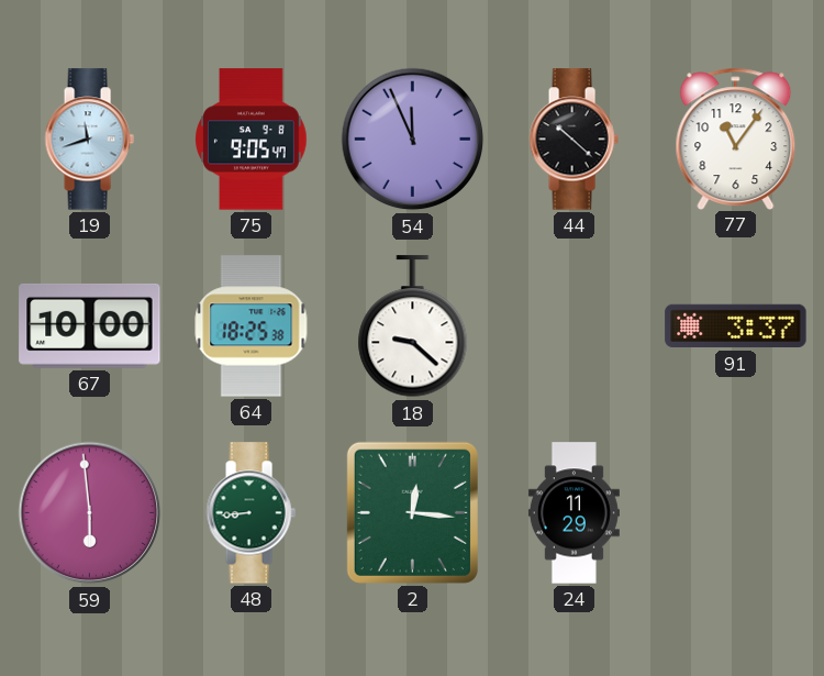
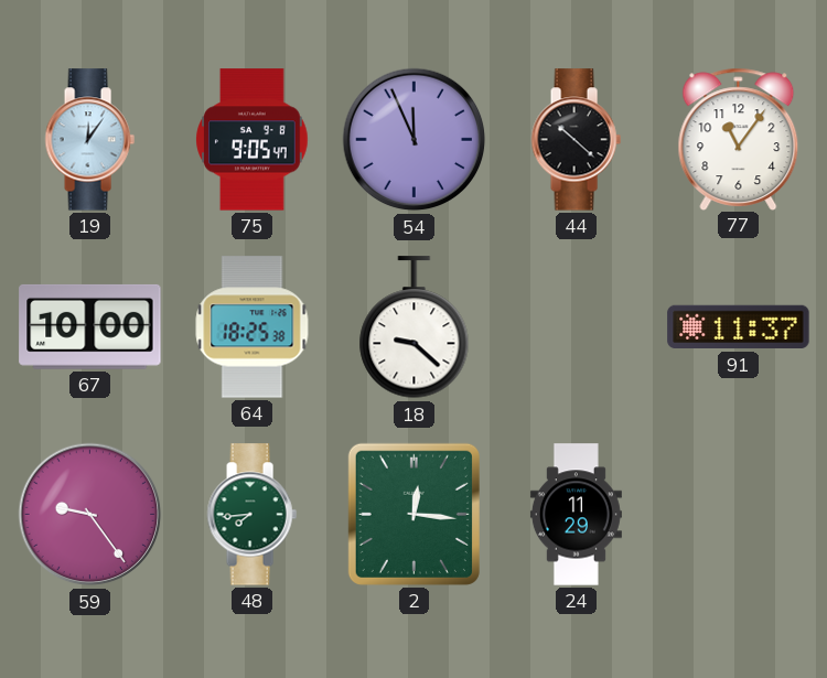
19: 11:42 -> 12:06
91: 3:37 -> 11:37
59: 5:59 -> 9:24
48: 8:44 -> 7:44
